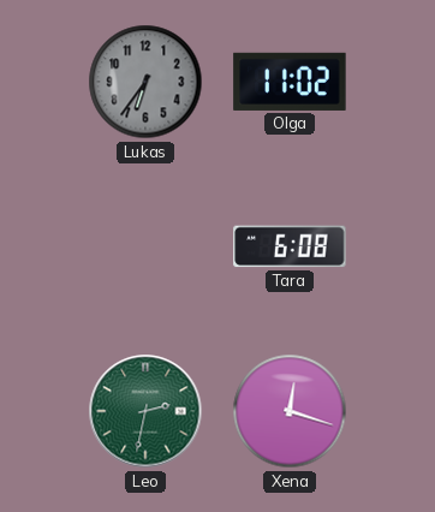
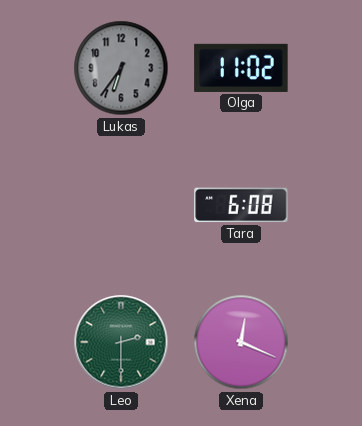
Leo: 2:32 -> 2:30
Xena: 12:18 -> 12:19
